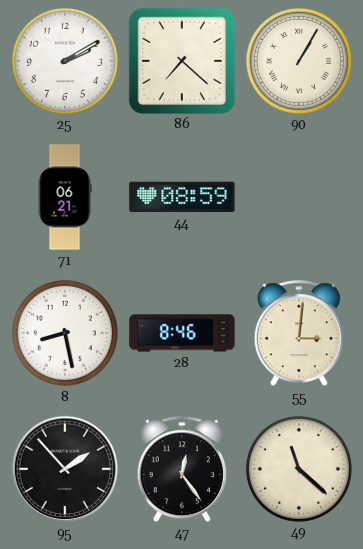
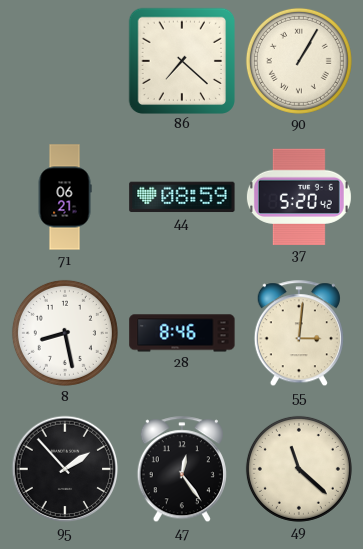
25: 2:10 -> none
37: none -> 5:20
